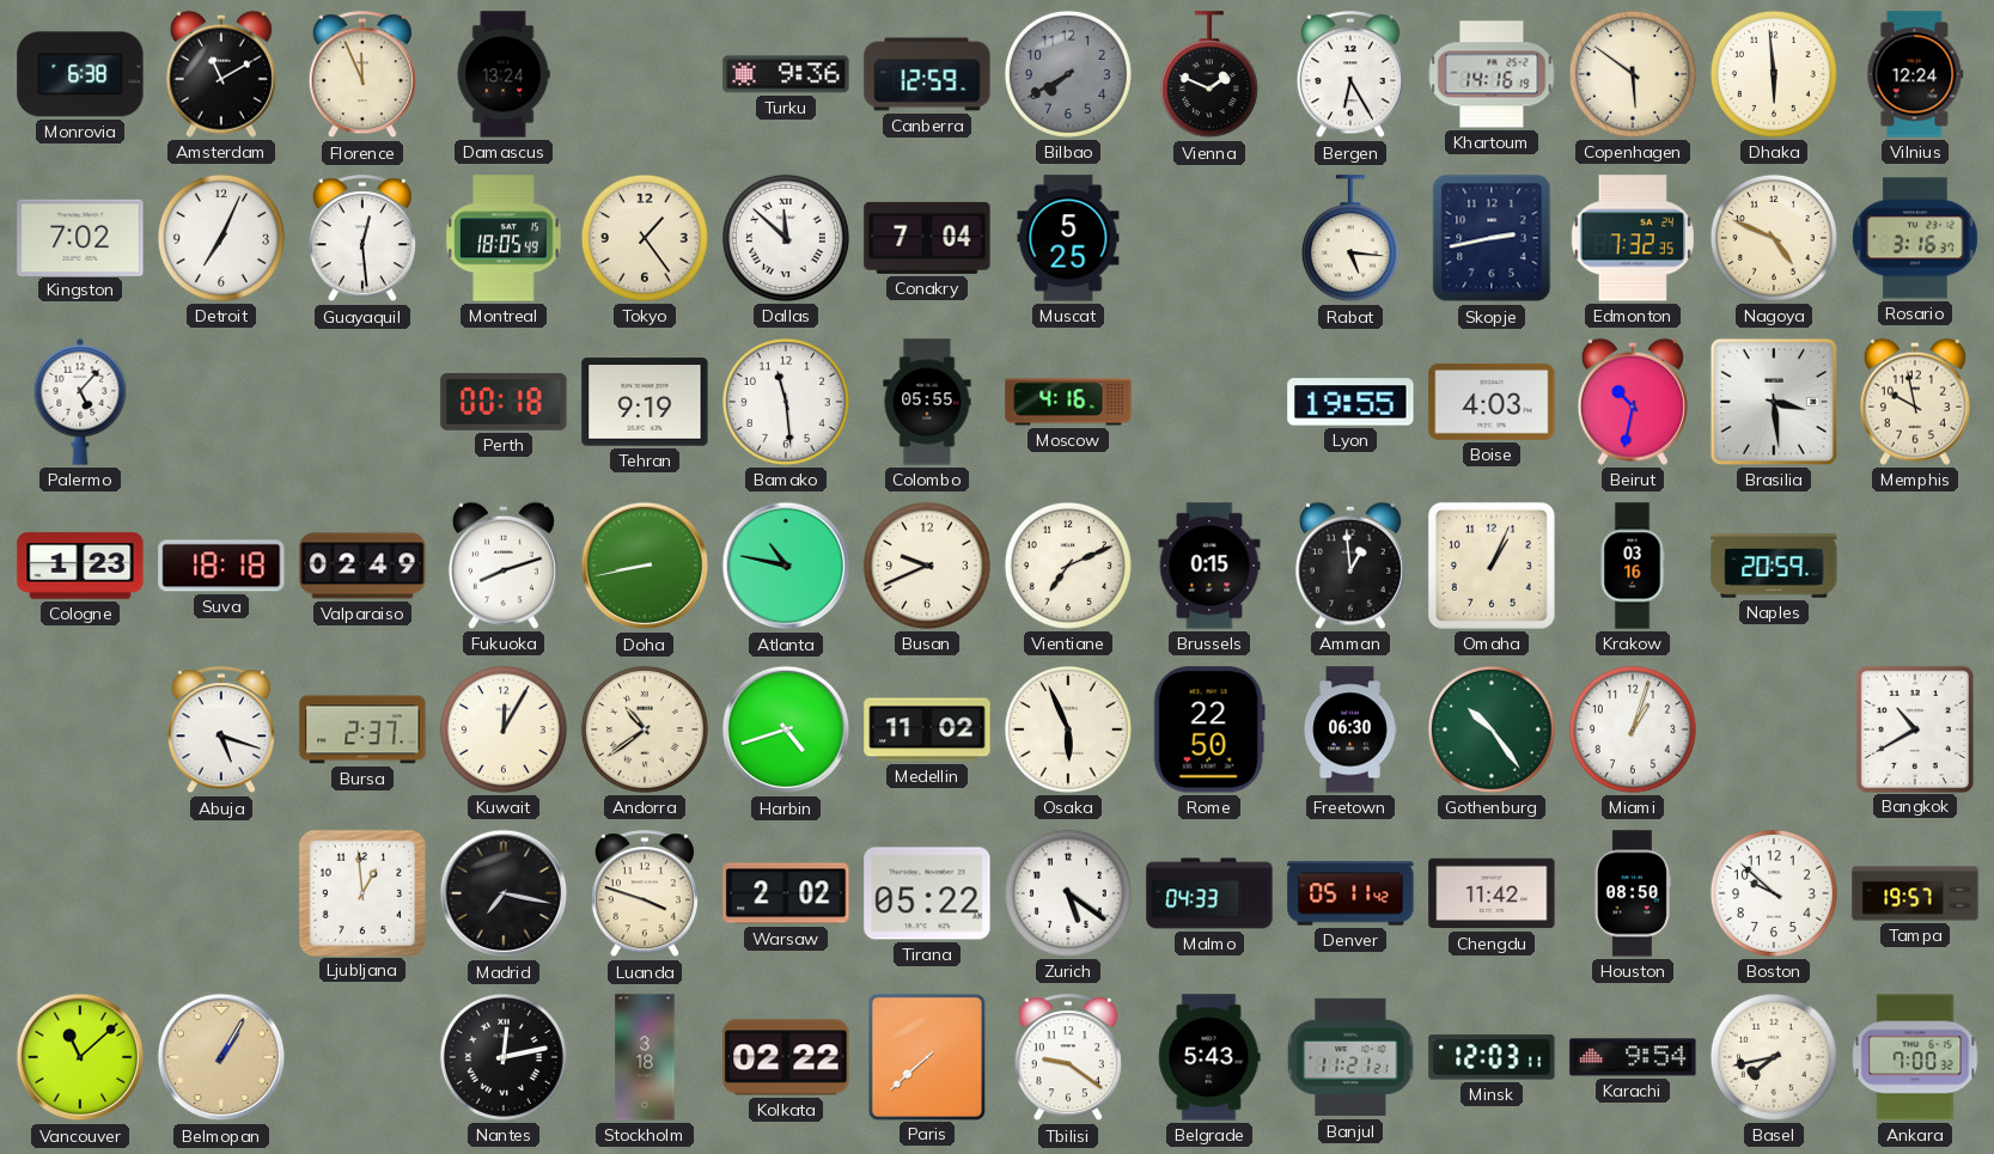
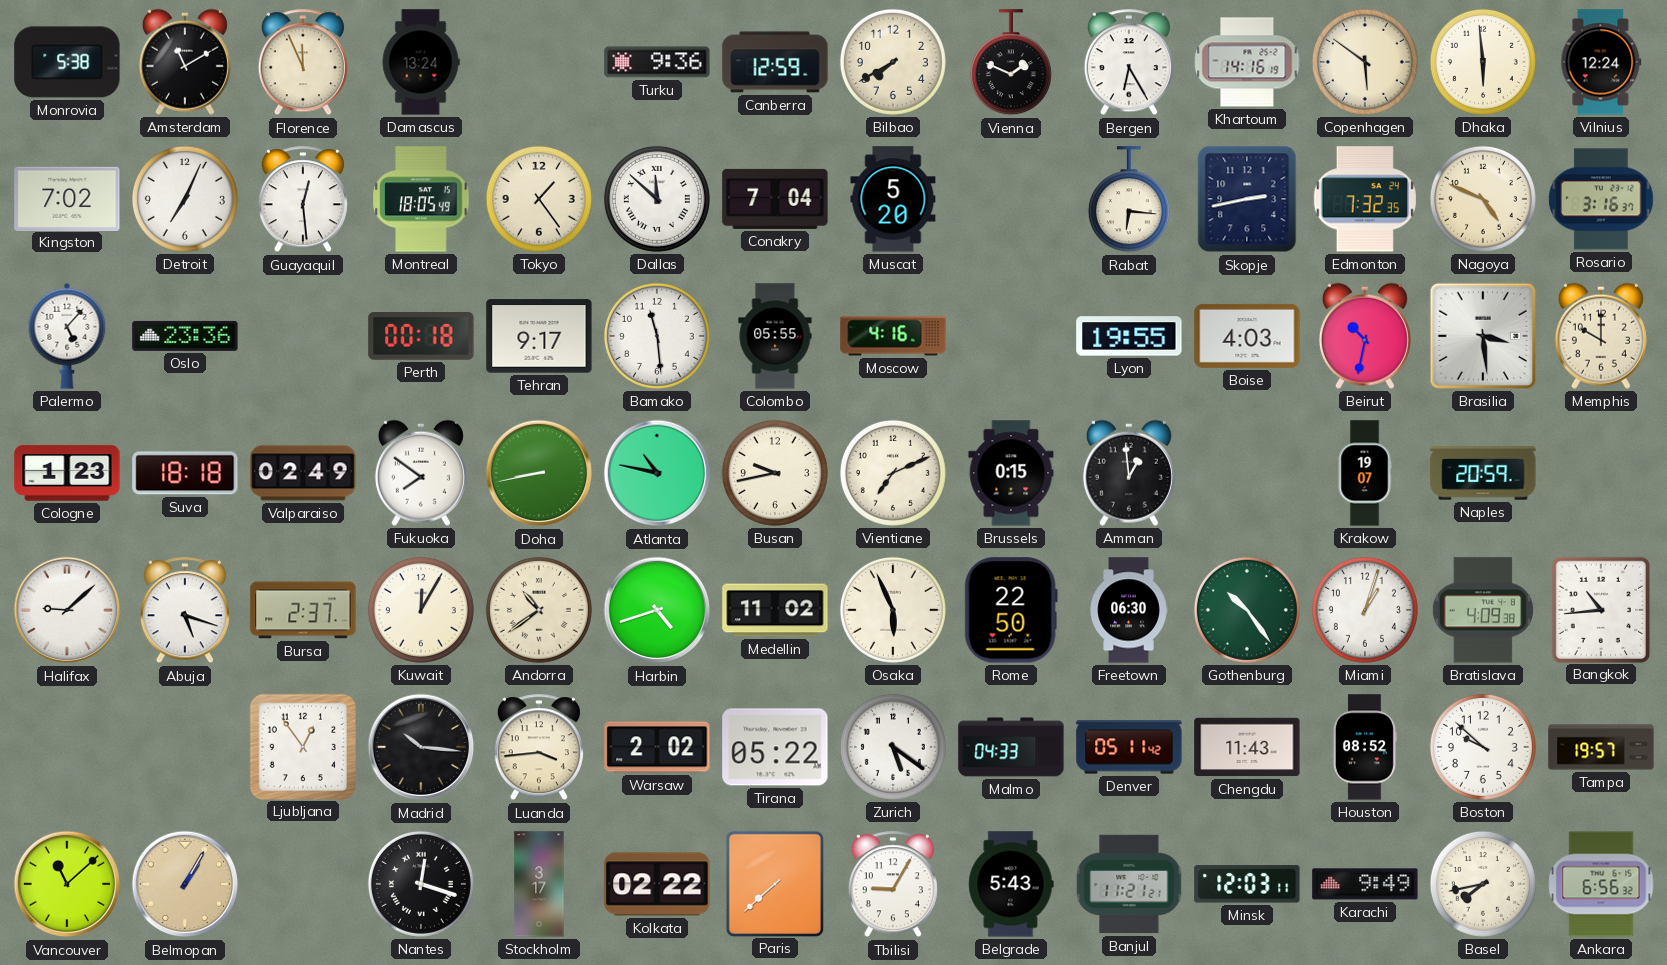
Monrovia: 6:38 -> 5:38
Bilbao dial: grey -> cream
Muscat: 5:25 -> 5:20
Rabat: 5:16 -> 6:16
Oslo: none -> 23:36
Tehran: 9:19 -> 9:17
Memphis: 9:58 -> 10:00
Fukuoka: 8:12 -> 7:51
Busan: 9:41 -> 9:43
Omaha: 1:04 -> none
Krakow: 03:16 -> 19:07
Halifax: none -> 9:08
Bratislava: none -> 4:09
Bangkok: 10:40 -> 10:44
Ljubljana: 12:59 -> 12:54
Madrid: 7:17 -> 10:16
Luanda: 3:48 -> 3:44
Chengdu: 11:42 -> 11:43
Houston: 08:50 -> 08:52
Nantes: 12:13 -> 12:18
Stockholm: 3:18 -> 3:17
Tbilisi: 9:21 -> 9:05
Karachi: 9:54 -> 9:49
Ankara: 7:00 -> 6:56
